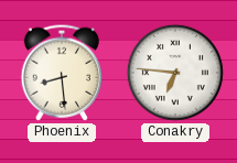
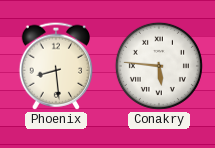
Conakry: 6:46 -> 5:46
